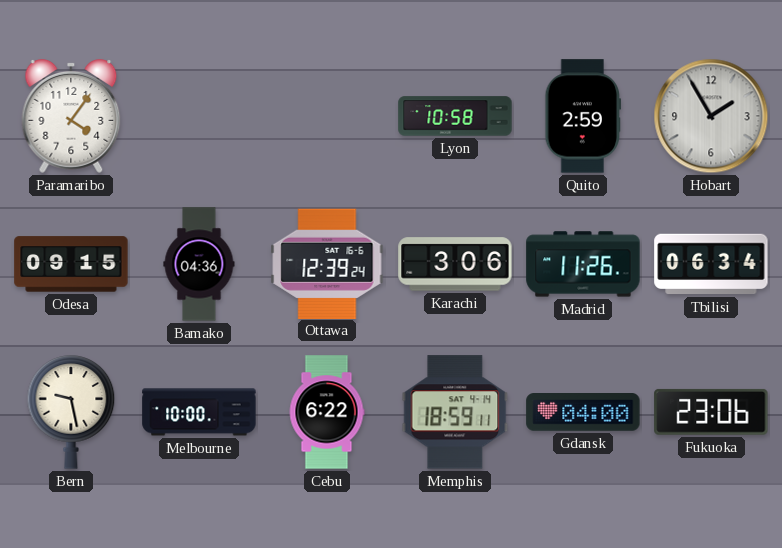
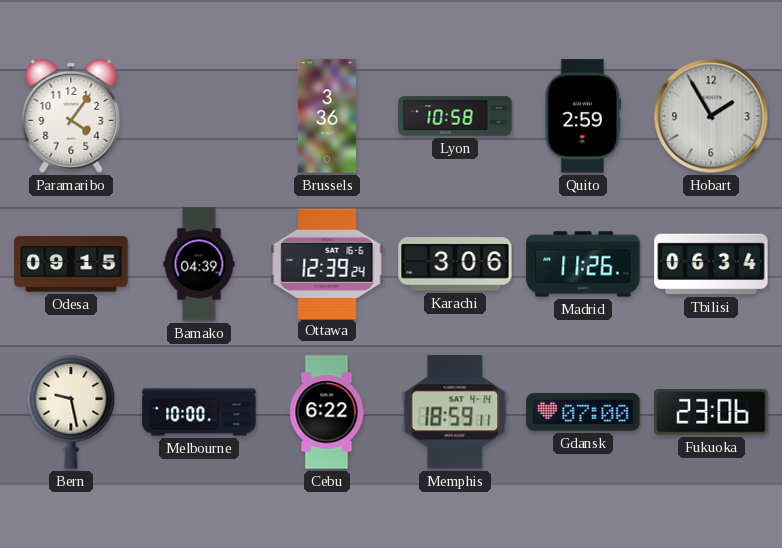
Brussels: none -> 3:36
Bamako: 04:36 -> 04:39
Gdansk: 04:00 -> 07:00
